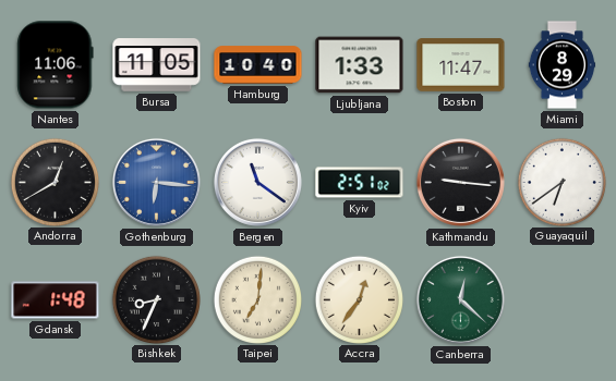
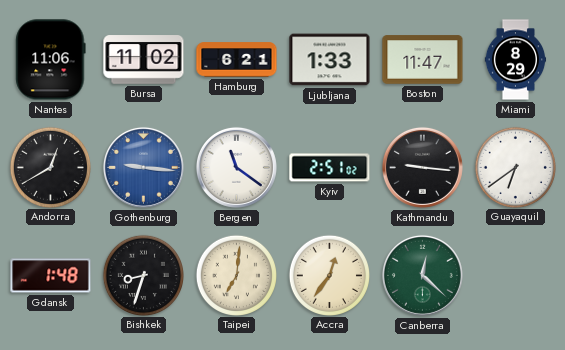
Bursa: 11:05 -> 11:02
Hamburg: 10:40 -> 6:21
Gothenburg: 6:16 -> 9:16
Bishkek: 8:34 -> 8:33
